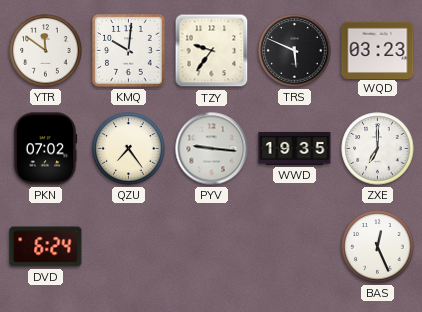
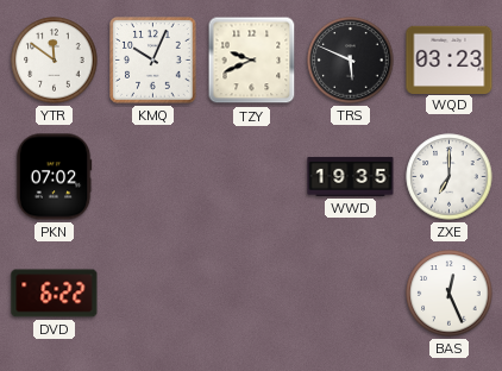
KMQ: 10:01 -> 10:04
TZY: 9:36 -> 9:41
QZU: 7:24 -> none
PYV: 9:16 -> none
DVD: 6:24 -> 6:22
